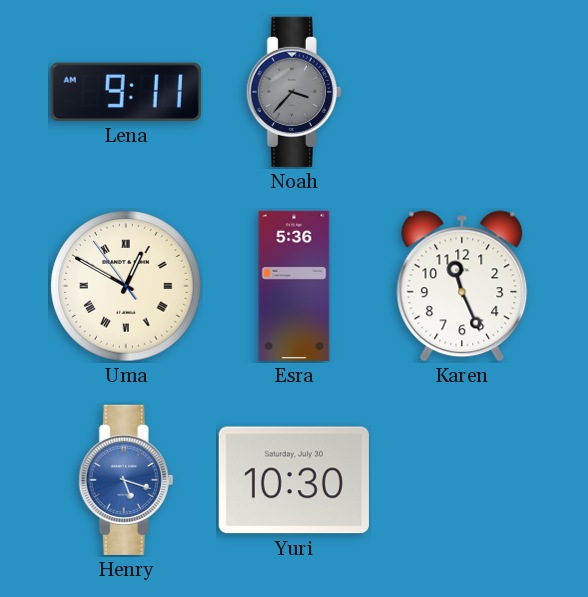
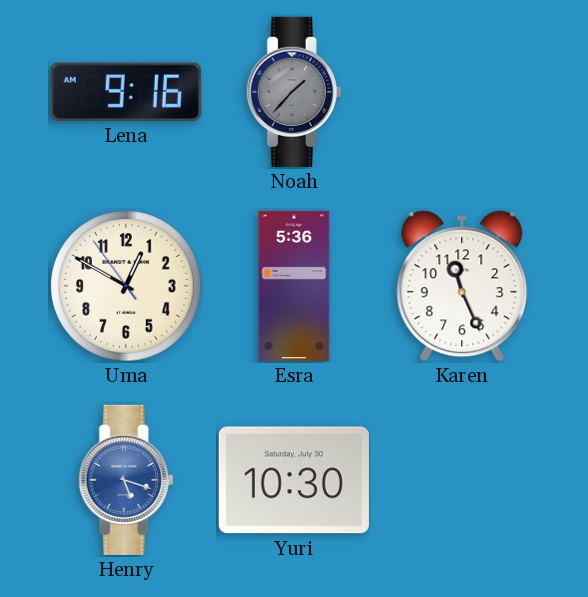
Lena: 9:11 -> 9:16
Noah: 3:37 -> 1:37
Uma numerals: Roman -> Arabic
